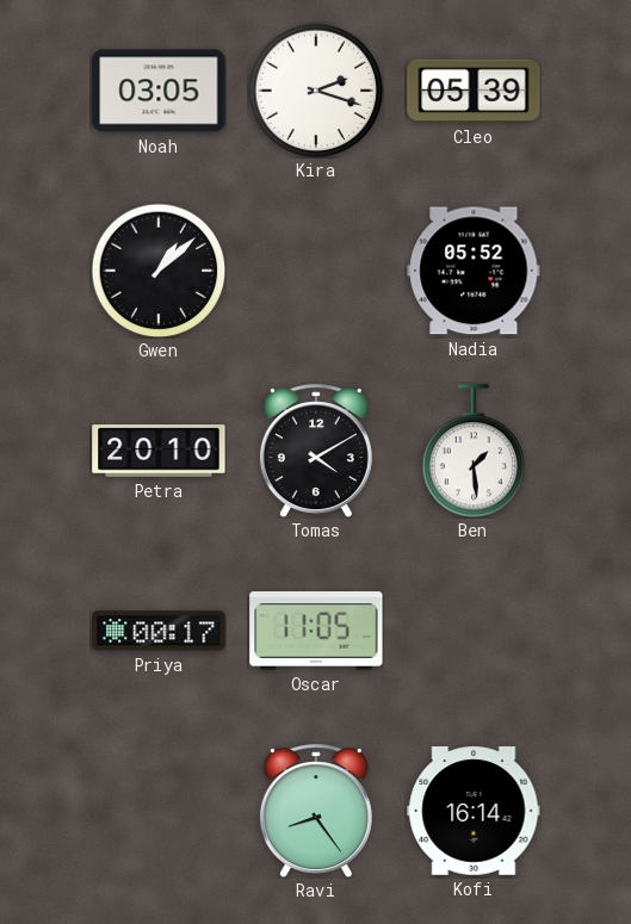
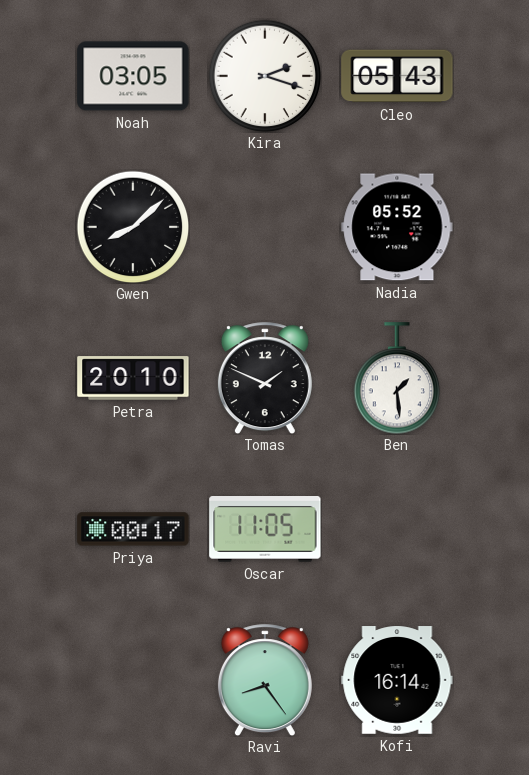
Cleo: 05:39 -> 05:43
Gwen: 1:08 -> 8:08
Tomas: 4:10 -> 1:49
